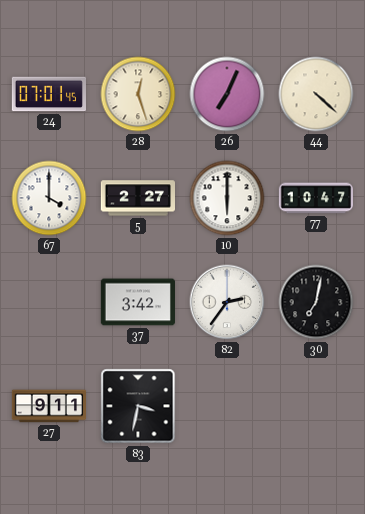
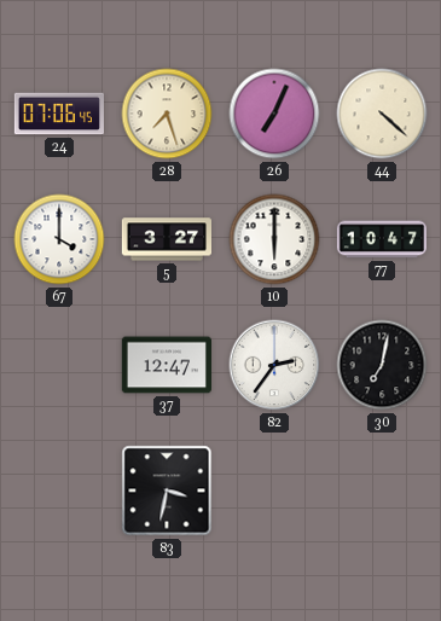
24: 07:01 -> 07:06
28: 12:27 -> 7:27
5: 2:27 -> 3:27
37: 3:42 -> 12:47
27: 9:11 -> none
